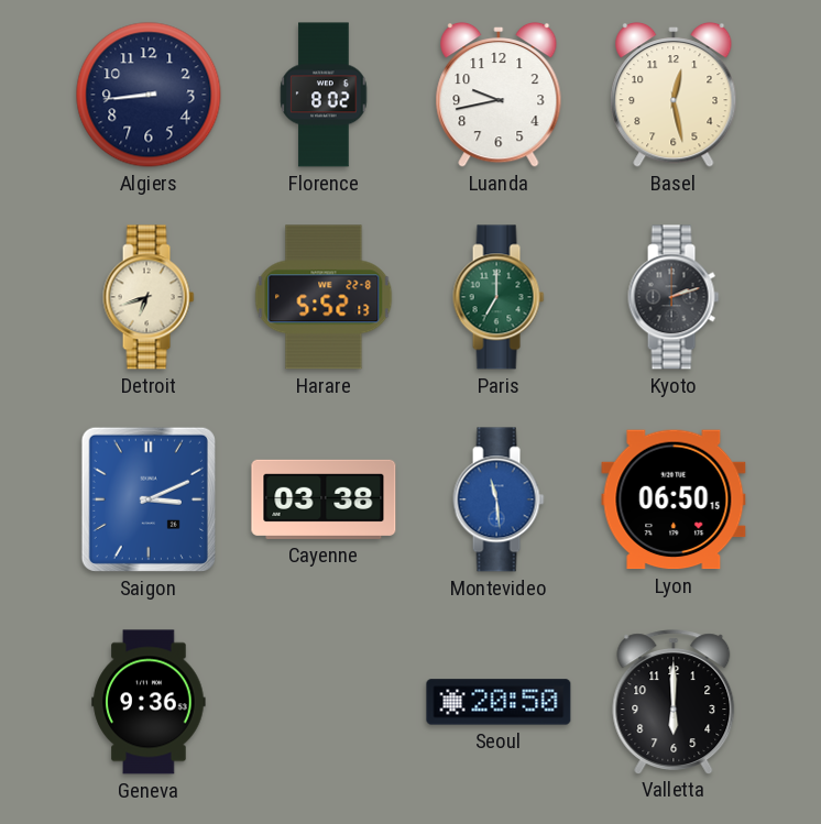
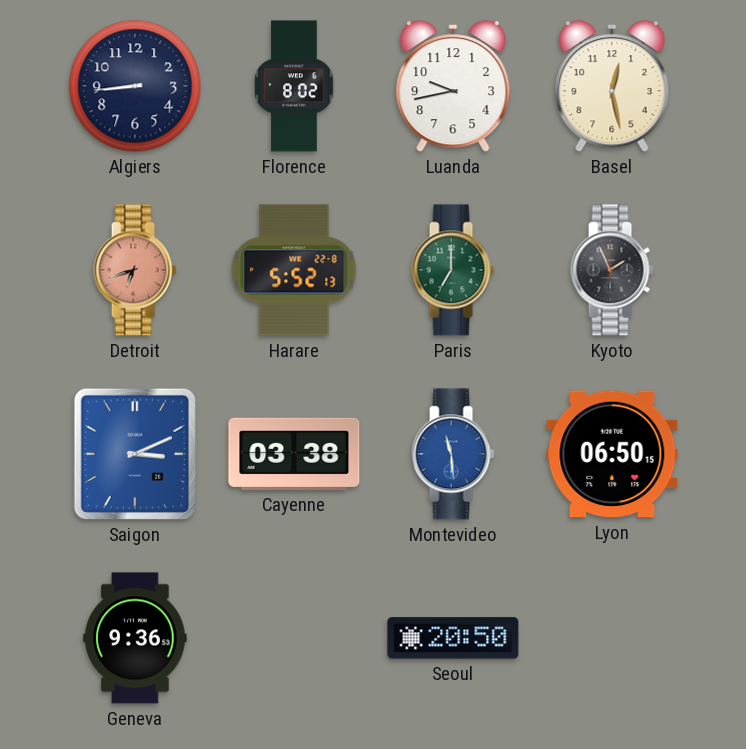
Detroit dial: cream -> salmon
Kyoto: 2:12 -> 1:56
Valletta: 6:00 -> none
